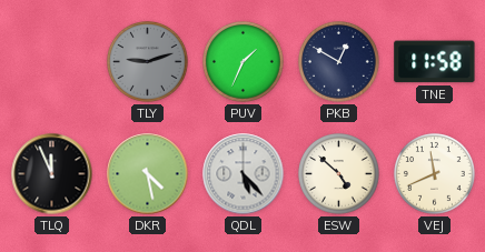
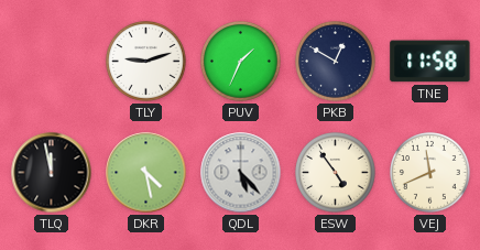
TLY dial: grey -> white
TLQ: 11:56 -> 11:58
ESW: 4:52 -> 4:54
